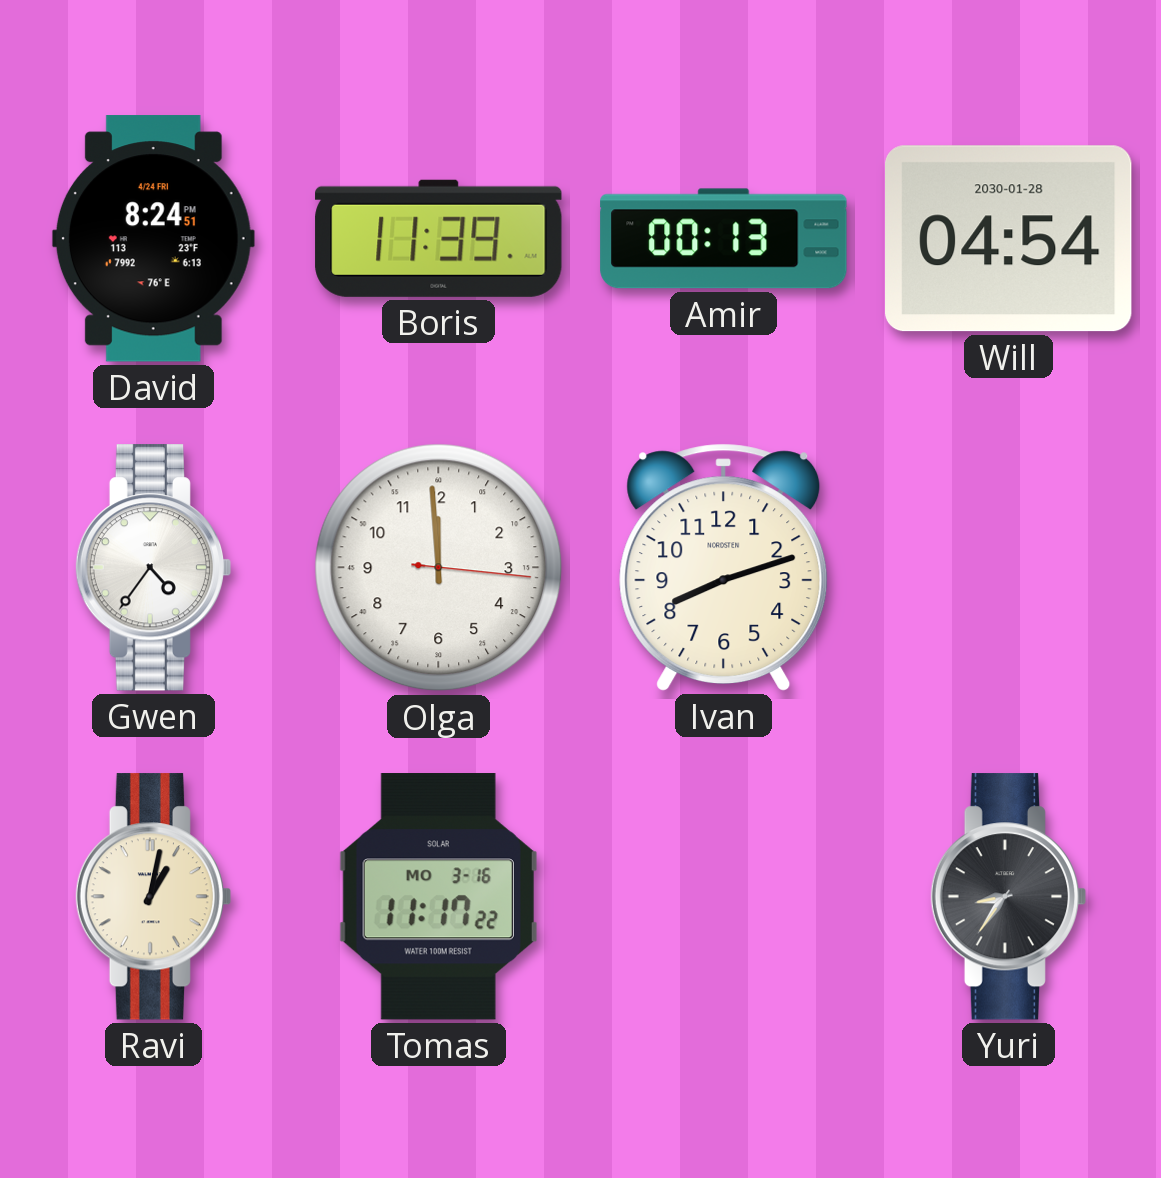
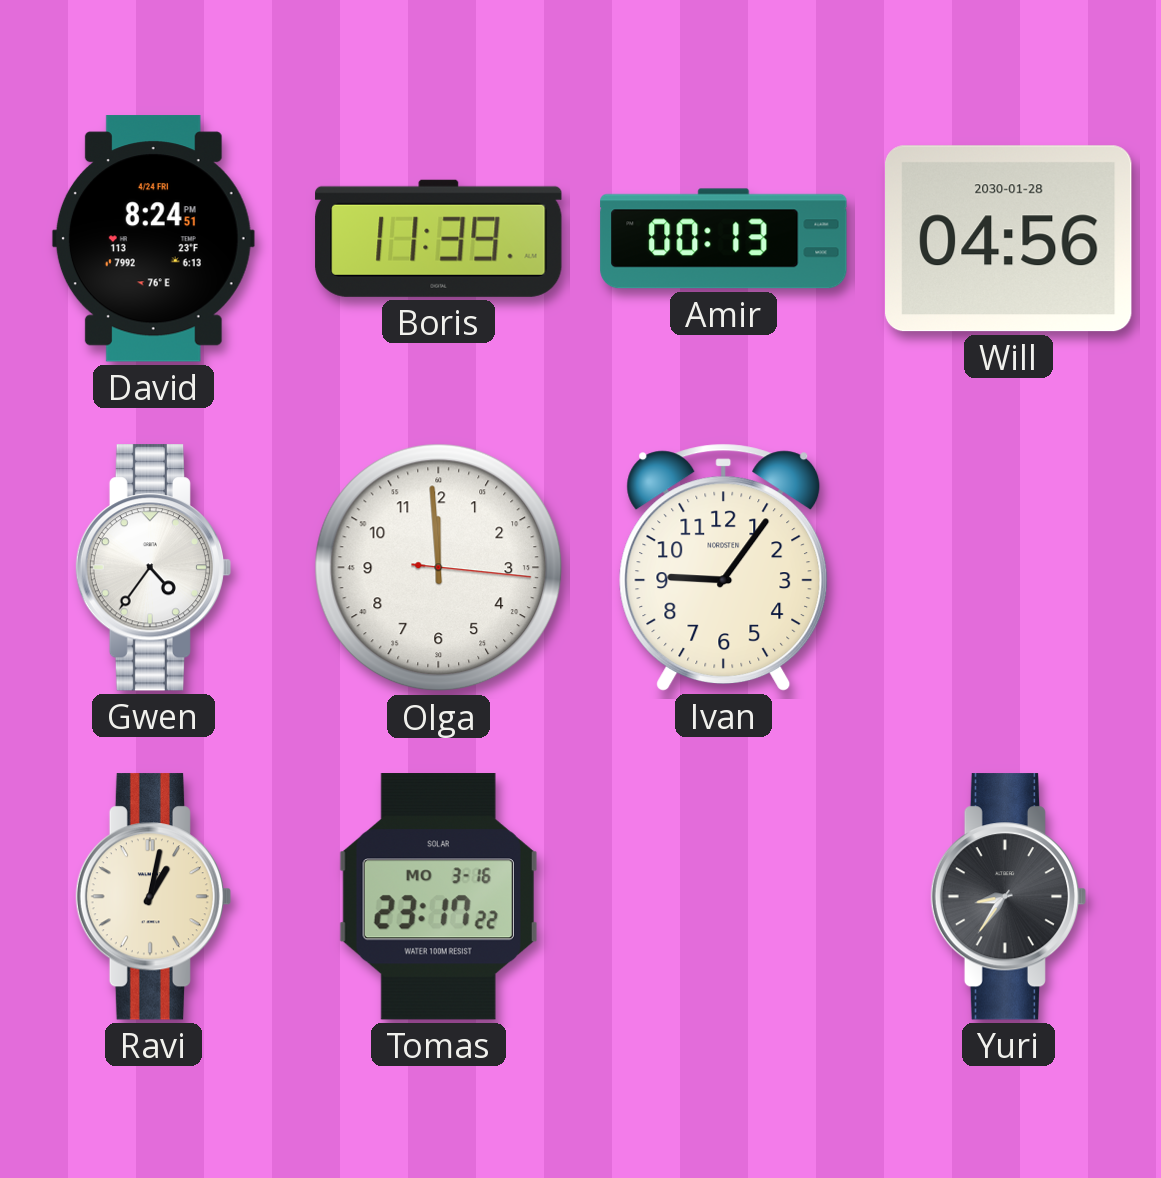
Will: 04:54 -> 04:56
Ivan: 8:12 -> 9:06
Tomas: 11:17 -> 23:17
